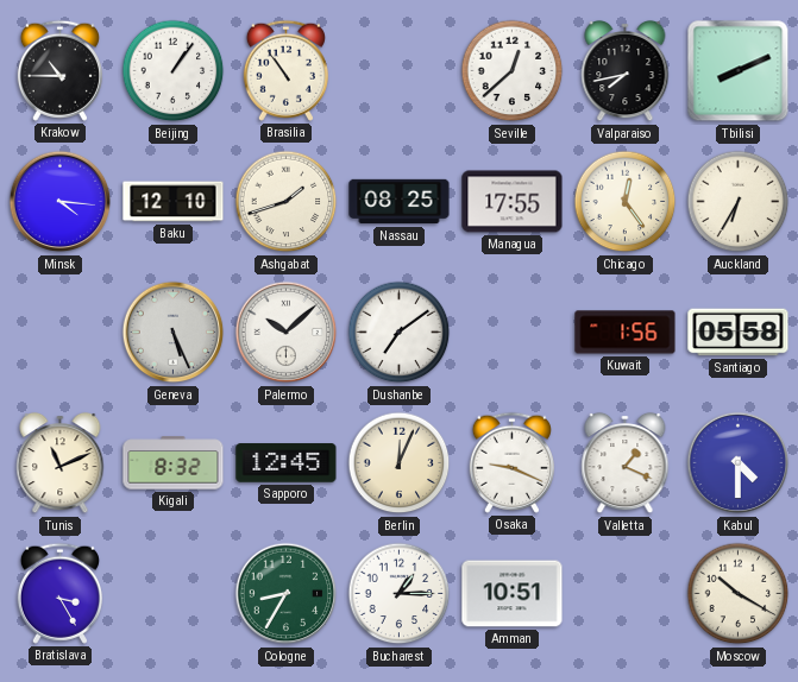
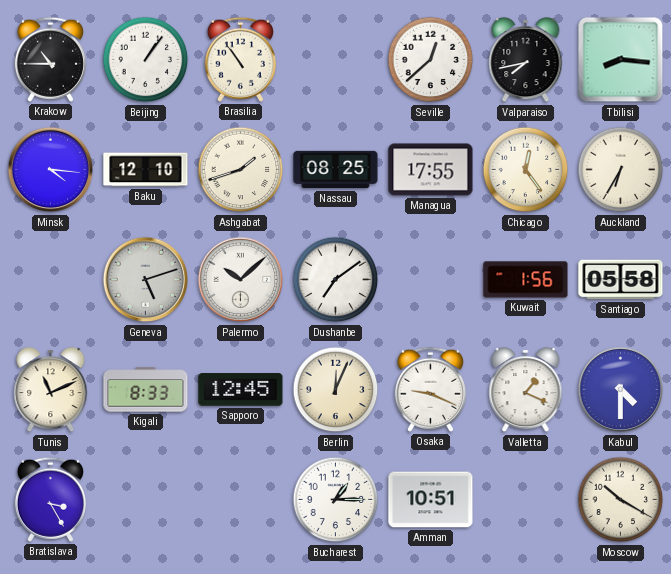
Tbilisi: 8:11 -> 8:16
Geneva: 5:26 -> 5:12
Kigali: 8:32 -> 8:33
Cologne: 8:35 -> none
